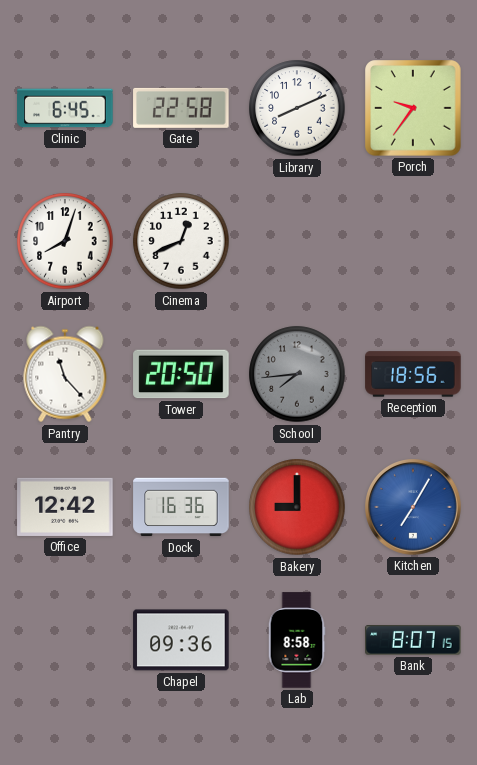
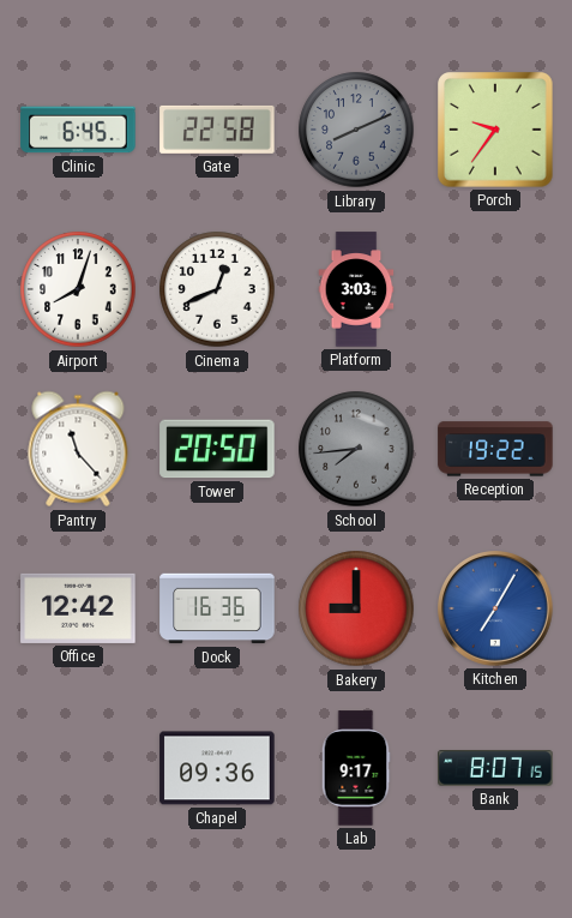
Library dial: white -> grey
Platform: none -> 3:03
Reception: 18:56 -> 19:22
Lab: 8:58 -> 9:17
